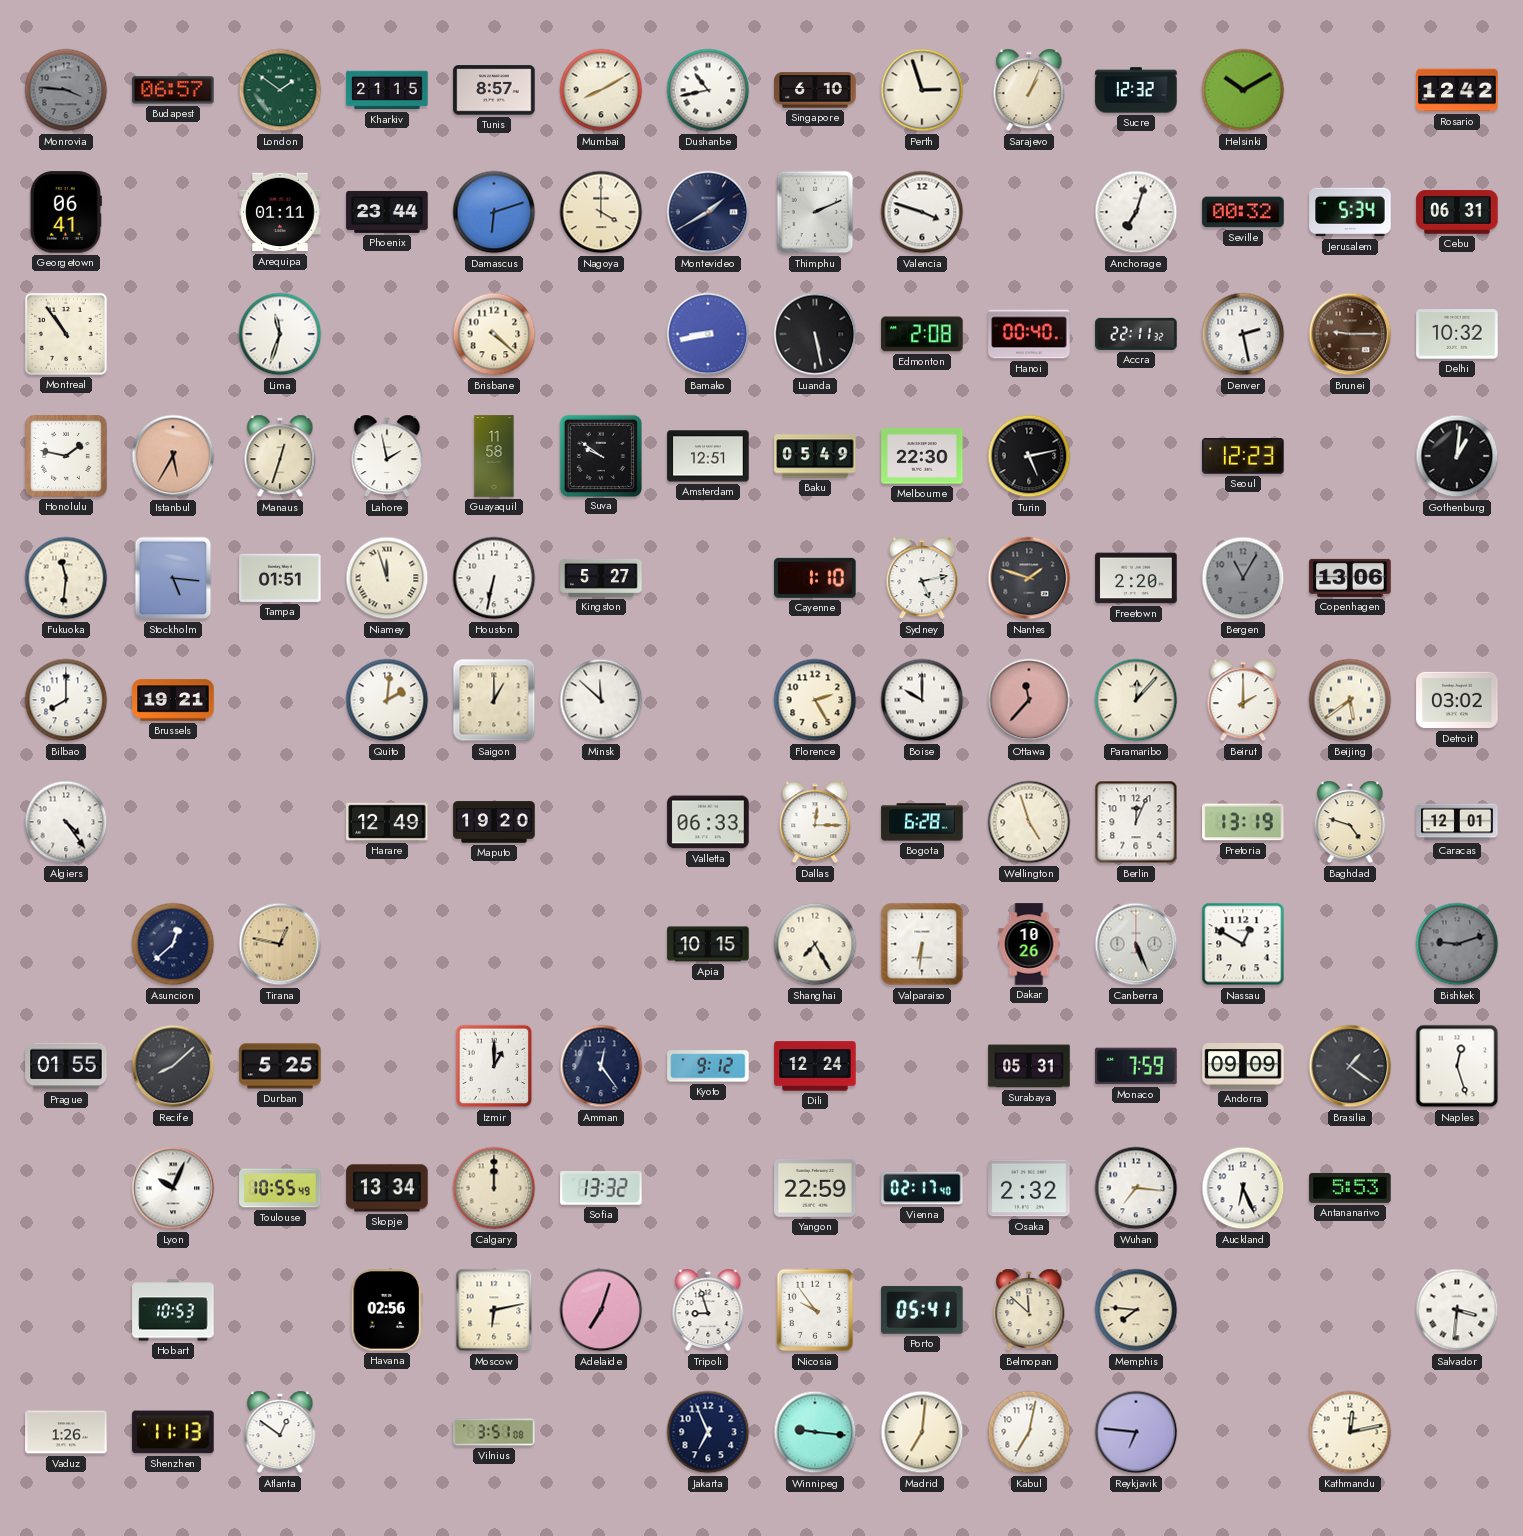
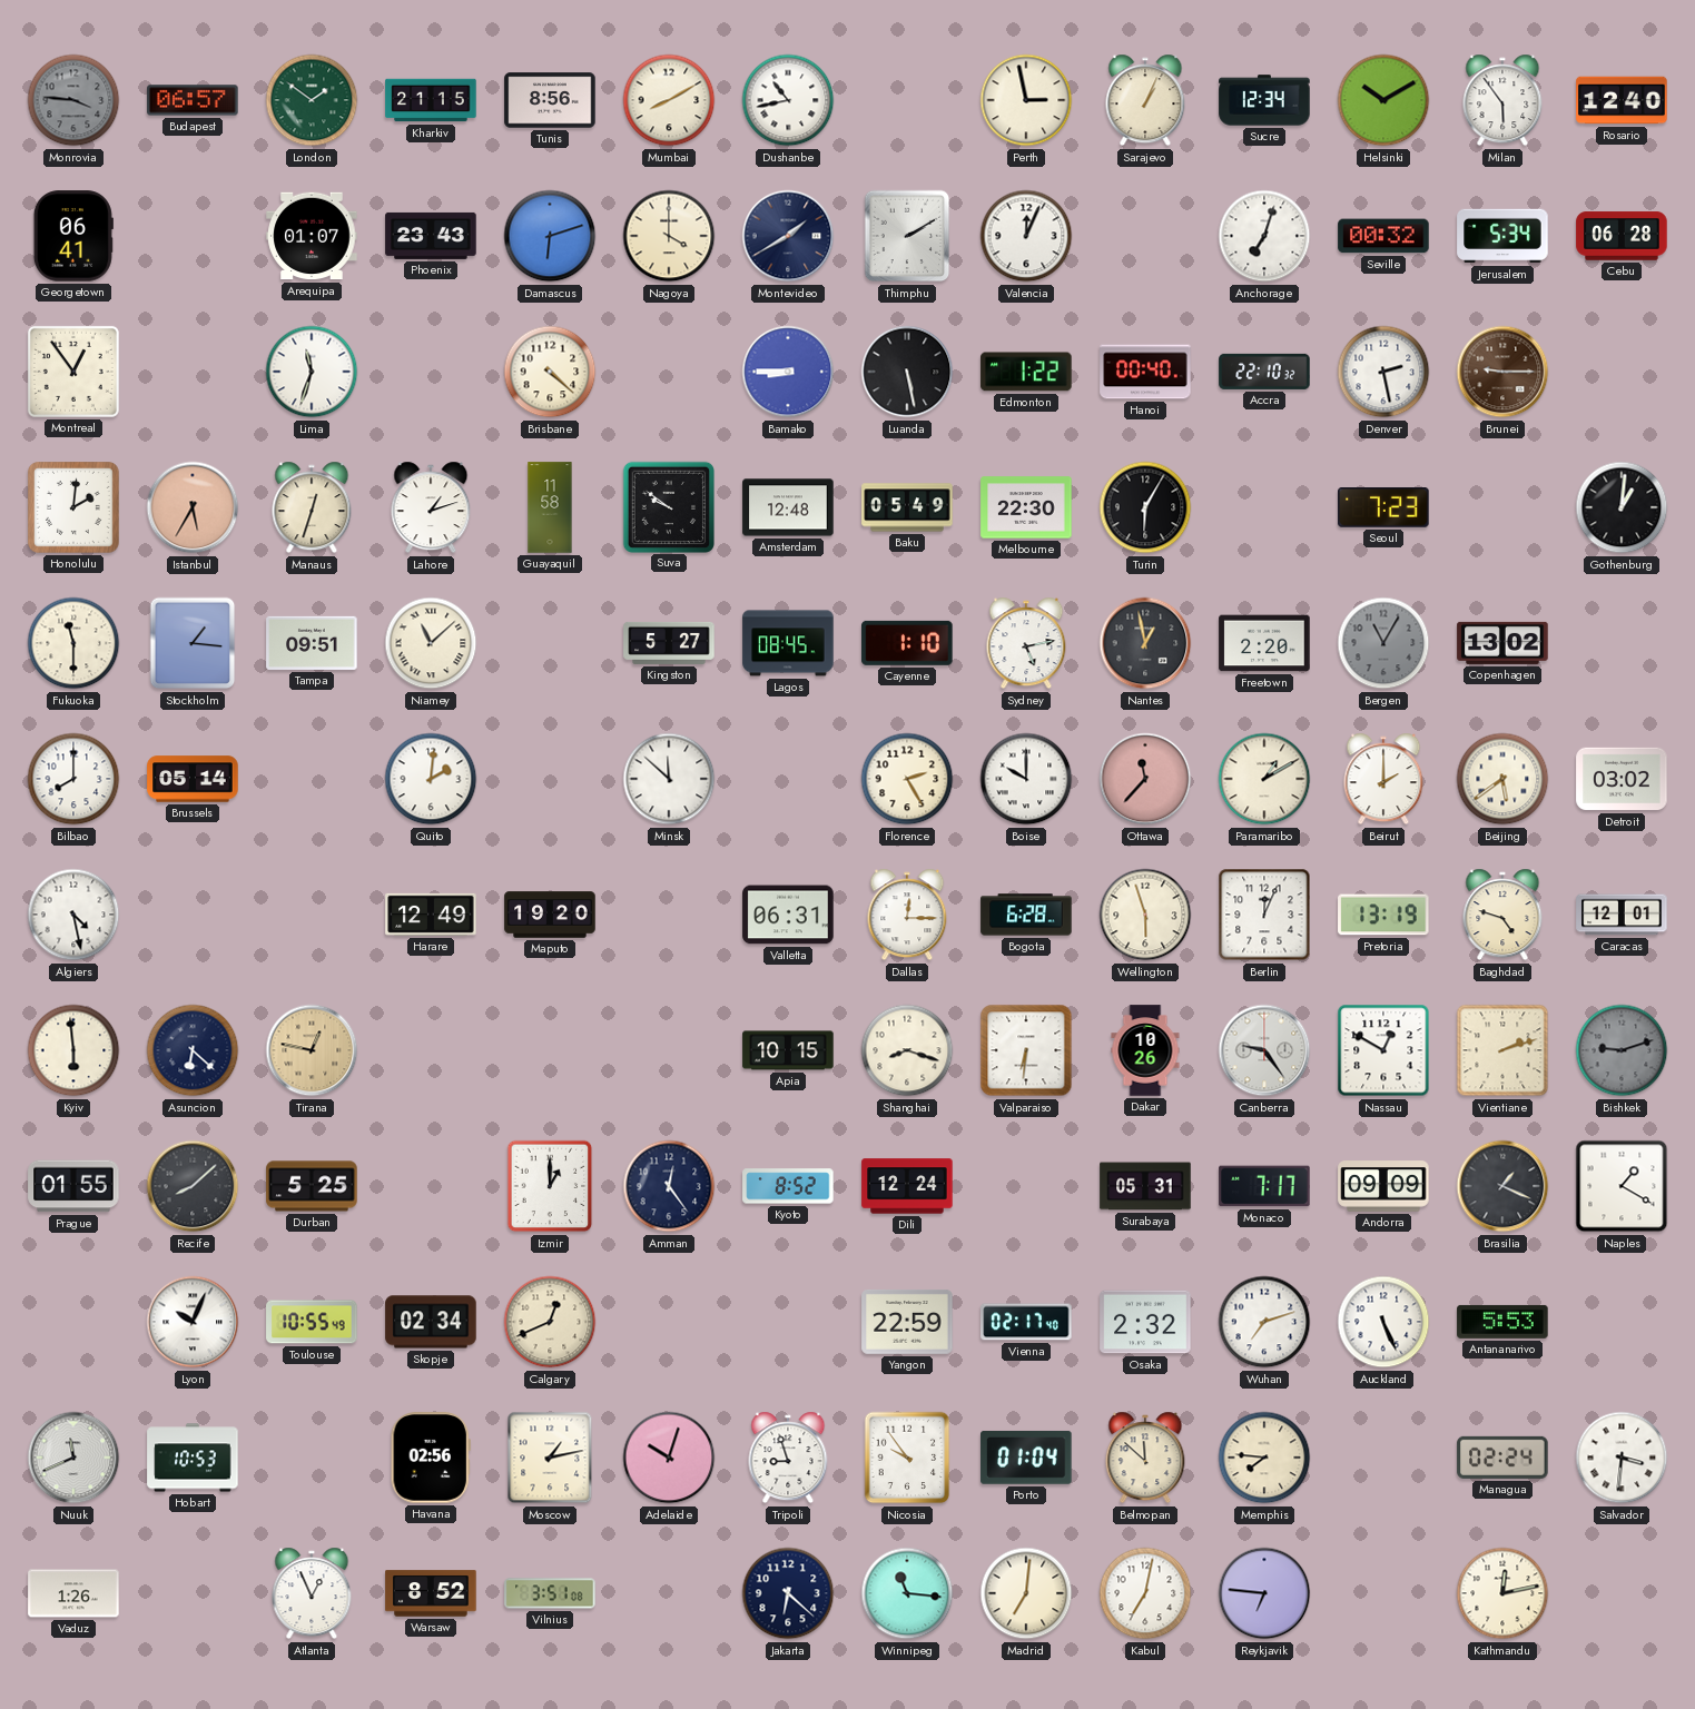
Tunis: 8:57 -> 8:56
Singapore: 6:10 -> none
Perth: 2:57 -> 2:58
Sucre: 12:32 -> 12:34
Milan: none -> 5:54
Rosario: 12:42 -> 12:40
Arequipa: 01:11 -> 01:07
Phoenix: 23:44 -> 23:43
Thimphu: 2:11 -> 2:10
Valencia: 3:48 -> 12:04
Cebu: 06:31 -> 06:28
Montreal: 10:54 -> 12:54
Bamako: 8:43 -> 8:45
Edmonton: 2:08 -> 1:22
Accra: 22:11 -> 22:10
Delhi: 10:32 -> none
Honolulu: 1:47 -> 2:01
Lahore: 1:58 -> 1:12
Amsterdam: 12:51 -> 12:48
Turin: 5:13 -> 6:05
Seoul: 12:23 -> 7:23
Fukuoka: 11:31 -> 11:30
Stockholm: 5:16 -> 1:16
Tampa: 01:51 -> 09:51
Niamey: 11:57 -> 11:08
Houston: 6:32 -> none
Lagos: none -> 08:45
Nantes: 1:48 -> 12:58
Copenhagen: 13:06 -> 13:02
Brussels: 19:21 -> 05:14
Saigon: 1:00 -> none
Paramaribo: 12:07 -> 1:10
Algiers: 4:24 -> 4:28
Valletta: 06:33 -> 06:31
Wellington: 4:57 -> 5:57
Kyiv: none -> 5:59
Asuncion: 12:38 -> 6:22
Shanghai: 7:25 -> 8:18
Canberra: 5:26 -> 9:24
Vientiane: none -> 2:12
Kyoto: 9:12 -> 8:52
Monaco: 7:59 -> 7:17
Brasilia: 1:21 -> 1:19
Naples: 12:27 -> 1:20
Skopje: 13:34 -> 02:34
Calgary: 12:00 -> 12:41
Sofia: 13:32 -> none
Wuhan: 7:16 -> 7:12
Auckland: 6:26 -> 5:26
Nuuk: none -> 11:41
Moscow: 6:13 -> 1:13
Adelaide: 7:03 -> 10:03
Porto: 05:41 -> 01:04
Managua: none -> 02:24
Shenzhen: 11:13 -> none
Atlanta: 12:51 -> 12:56
Warsaw: none -> 8:52
Jakarta: 6:56 -> 6:22
Winnipeg: 9:16 -> 11:16
